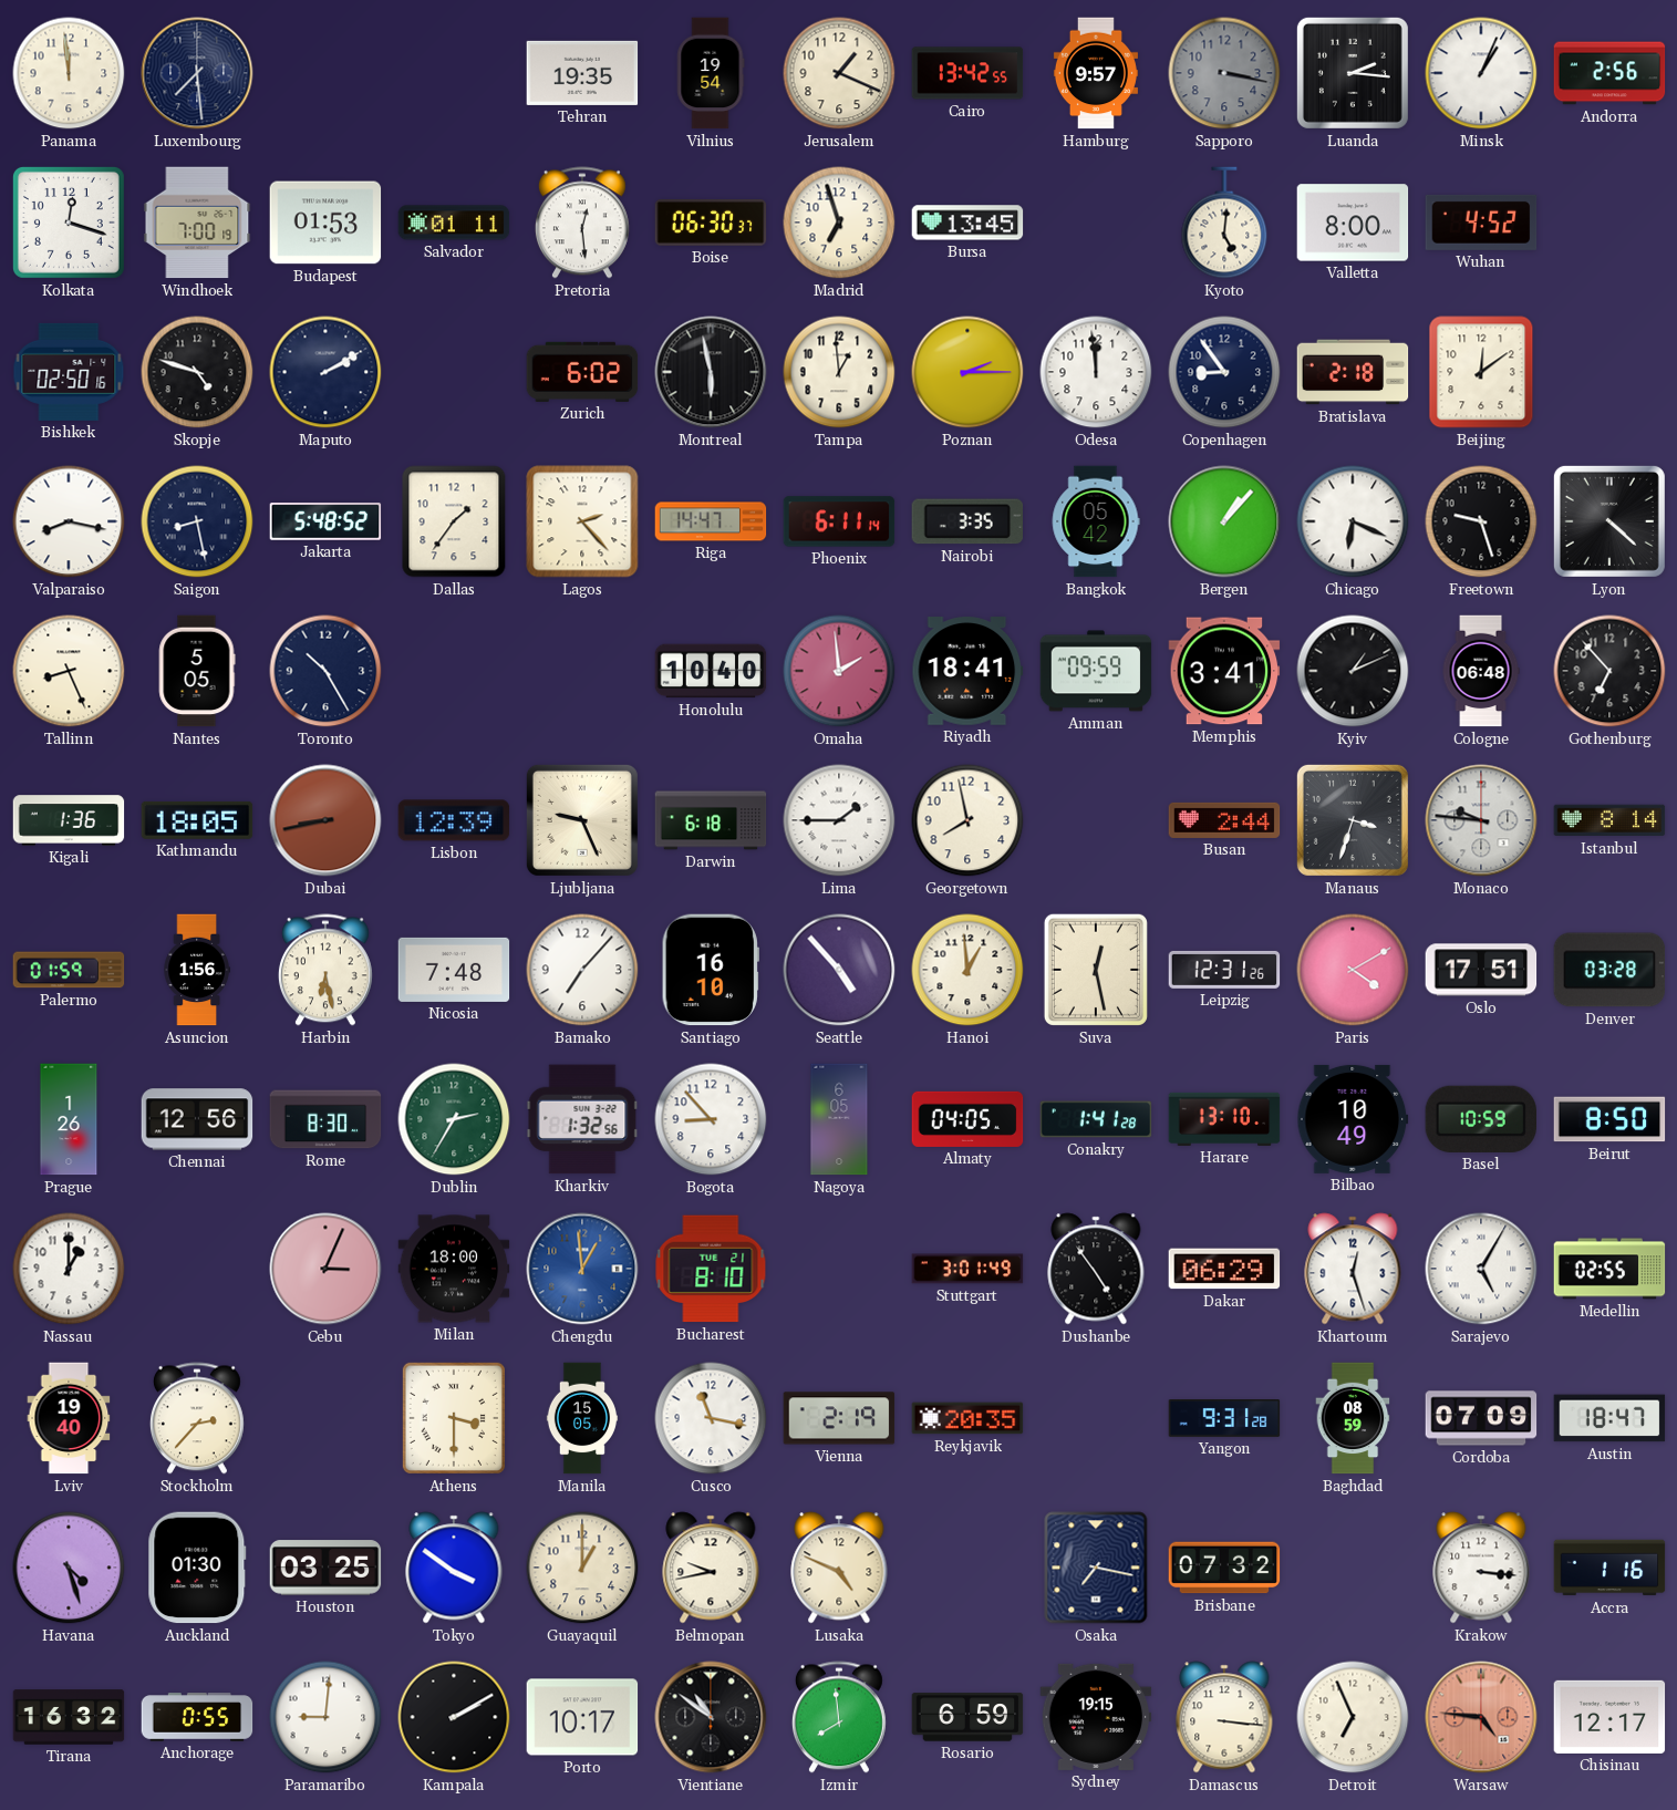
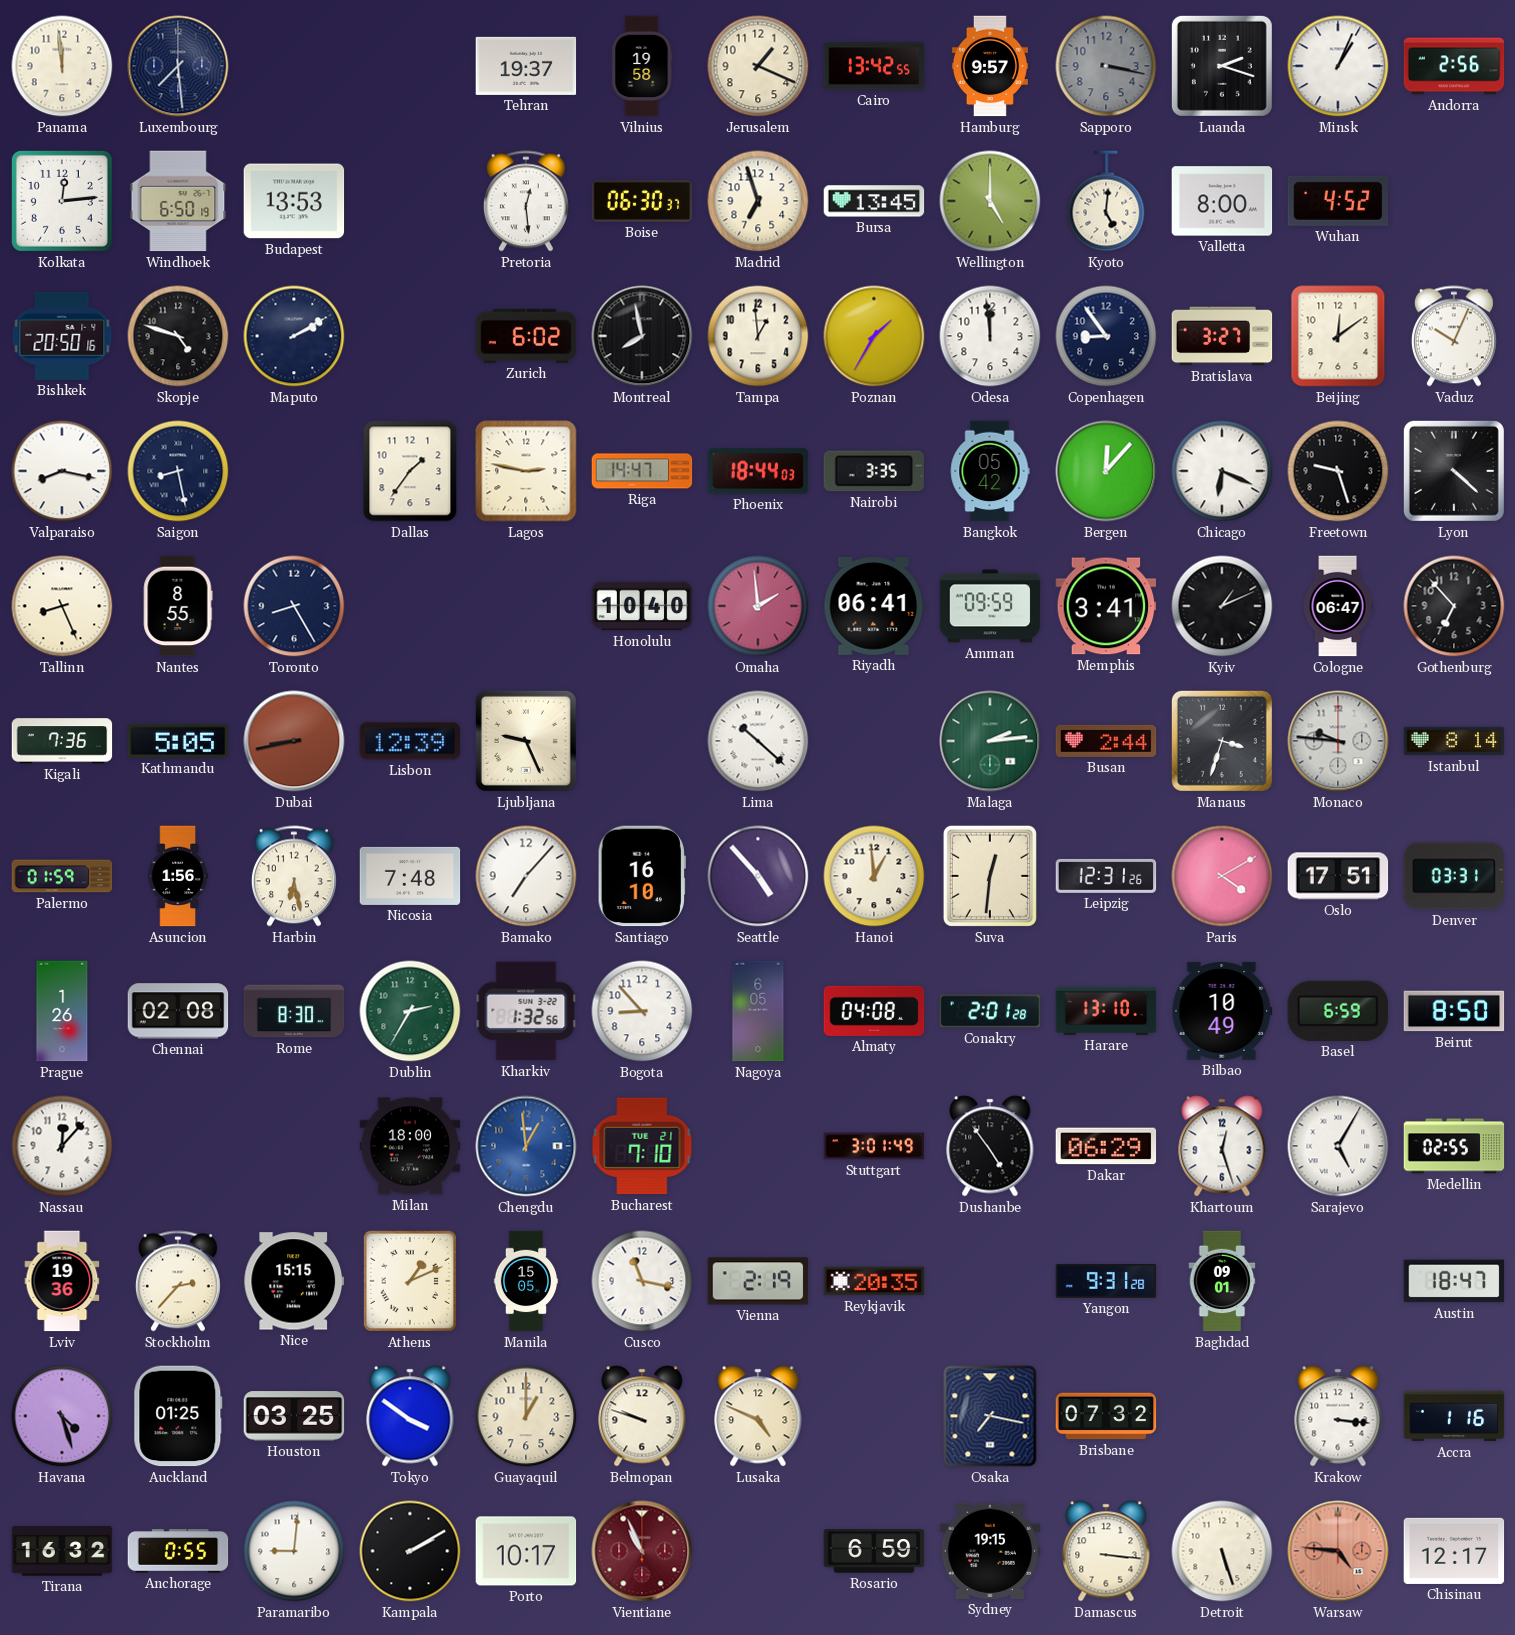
Tehran: 19:35 -> 19:37
Vilnius: 19:54 -> 19:58
Luanda: 2:16 -> 2:18
Kolkata: 12:18 -> 12:14
Windhoek: 7:00 -> 6:50
Budapest: 01:53 -> 13:53
Salvador: 01:11 -> none
Wellington: none -> 5:00
Bishkek: 02:50 -> 20:50
Montreal: 5:58 -> 7:58
Poznan: 2:15 -> 1:35
Bratislava: 2:18 -> 3:27
Vaduz: none -> 10:04
Jakarta: 5:48 -> none
Lagos: 2:23 -> 2:47
Phoenix: 6:11 -> 18:44
Bergen: 1:07 -> 12:07
Nantes: 5:05 -> 8:55
Toronto: 10:25 -> 8:25
Riyadh: 18:41 -> 06:41
Cologne: 06:48 -> 06:47
Kigali: 1:36 -> 7:36
Kathmandu: 18:05 -> 5:05
Darwin: 6:18 -> none
Lima: 1:45 -> 10:22
Georgetown: 7:58 -> none
Malaga: none -> 2:14
Suva: 12:28 -> 12:31
Denver: 03:28 -> 03:31
Chennai: 12:56 -> 02:08
Almaty: 04:05 -> 04:08
Conakry: 1:41 -> 2:01
Basel: 10:59 -> 6:59
Nassau: 1:00 -> 12:07
Cebu: 3:04 -> none
Bucharest: 8:10 -> 7:10
Lviv: 19:40 -> 19:36
Nice: none -> 15:15
Athens: 3:30 -> 1:11
Baghdad: 08:59 -> 09:01
Cordoba: 07:09 -> none
Auckland: 01:30 -> 01:25
Belmopan: 9:43 -> 9:48
Vientiane: 10:51 -> 10:56
Vientiane dial: black -> burgundy
Izmir: 7:59 -> none
Detroit: 6:56 -> 5:27
